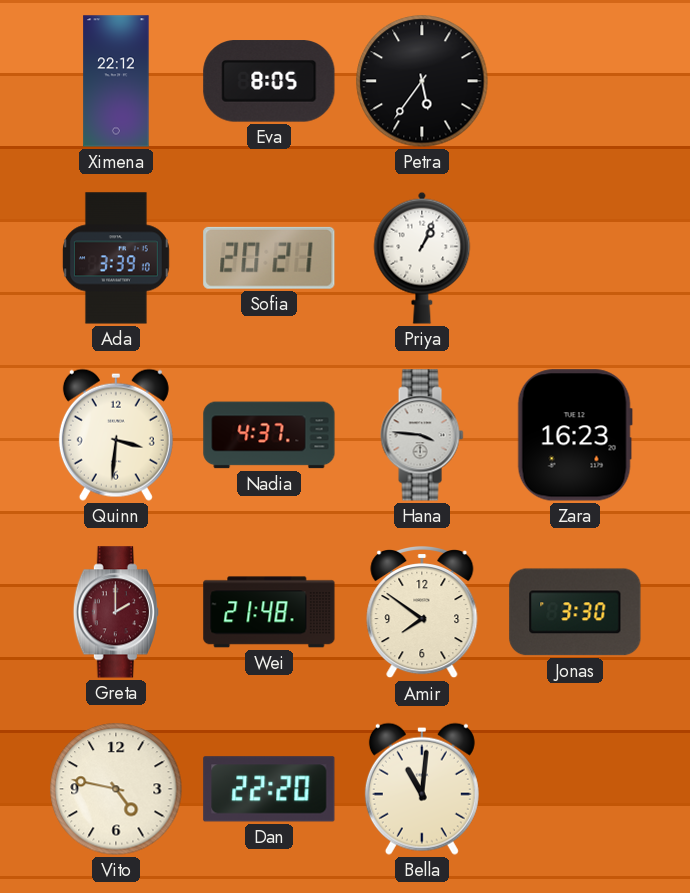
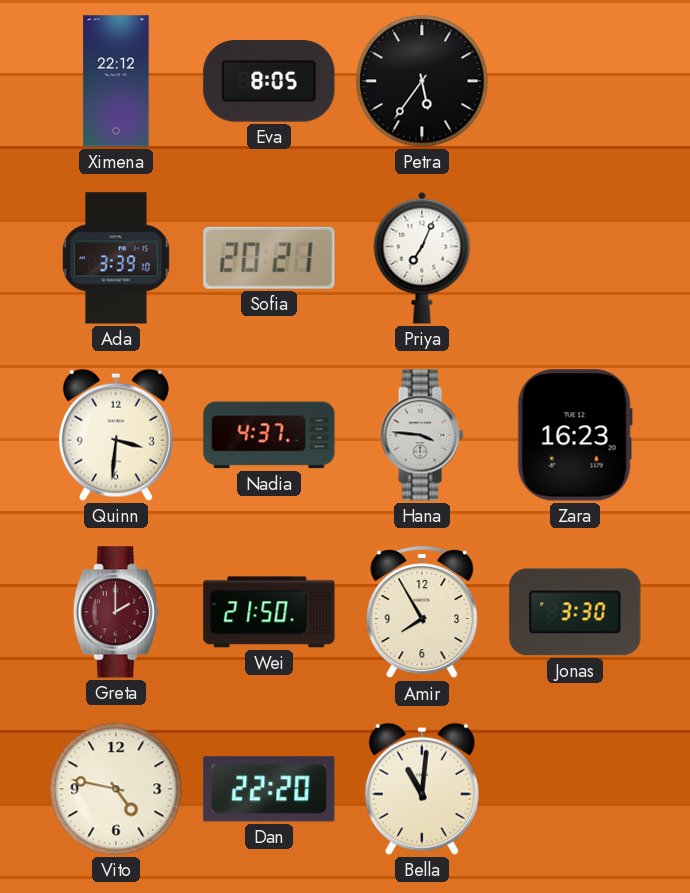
Priya: 1:04 -> 7:04
Wei: 21:48 -> 21:50
Amir: 7:51 -> 7:55
